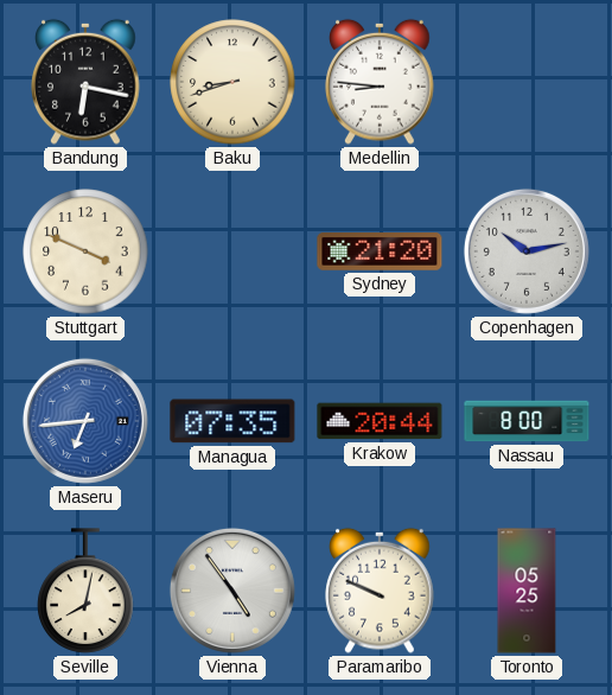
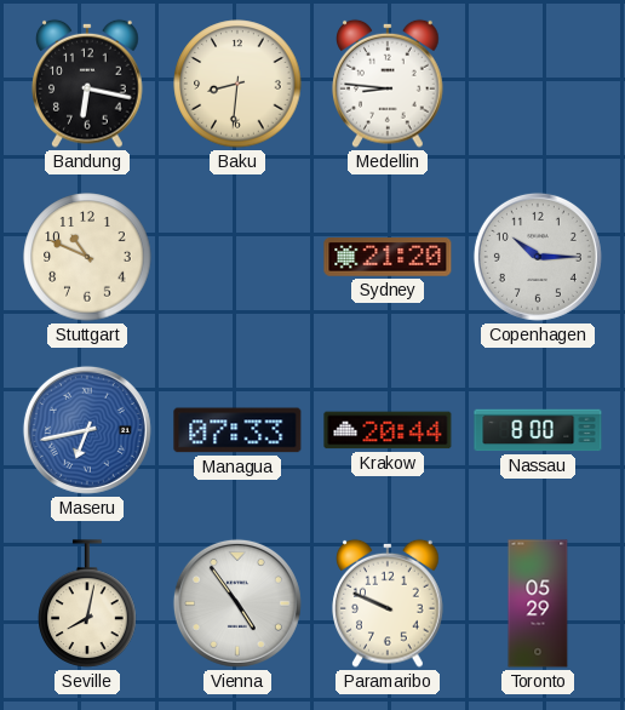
Baku: 8:42 -> 8:31
Stuttgart: 3:49 -> 10:49
Copenhagen: 10:13 -> 10:15
Maseru: 6:44 -> 6:43
Managua: 07:35 -> 07:33
Toronto: 05:25 -> 05:29
